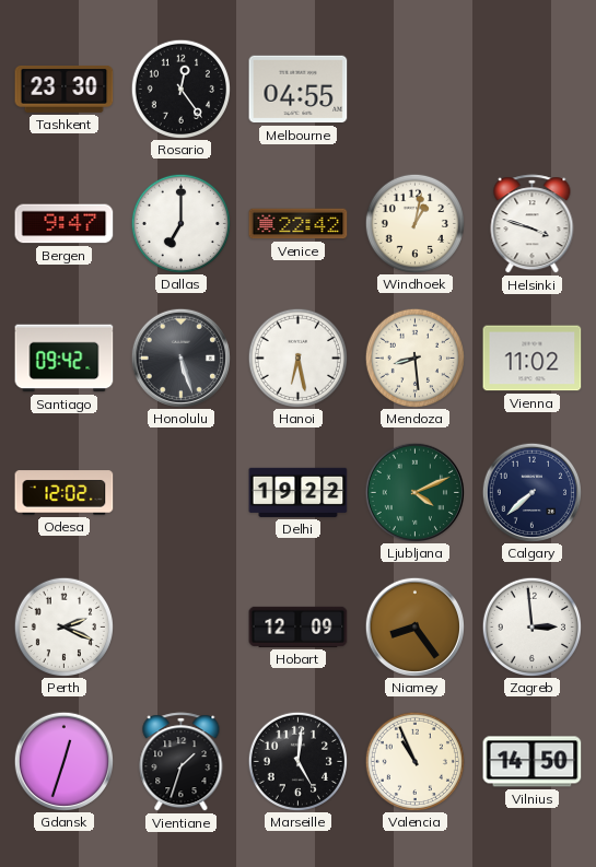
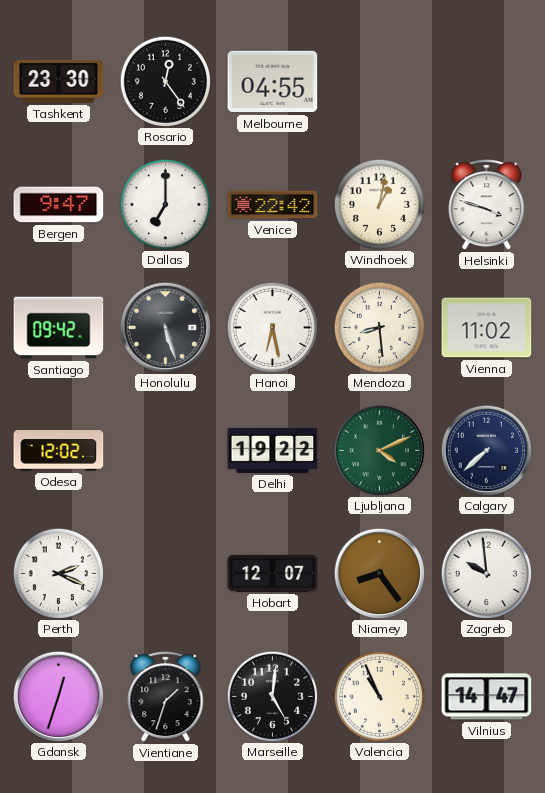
Hobart: 12:09 -> 12:07
Zagreb: 2:59 -> 9:59
Vilnius: 14:50 -> 14:47
